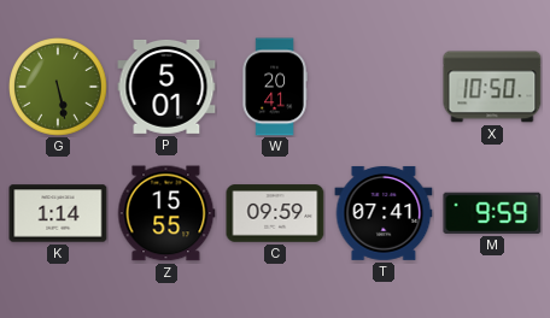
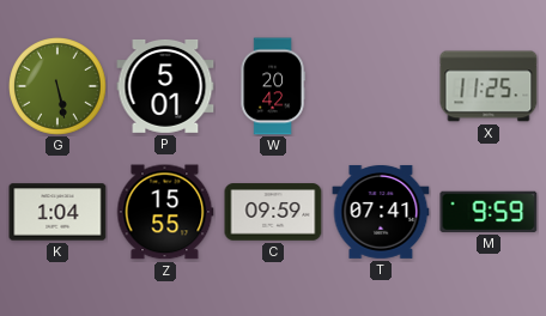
W: 20:41 -> 20:42
X: 10:50 -> 11:25
K: 1:14 -> 1:04
